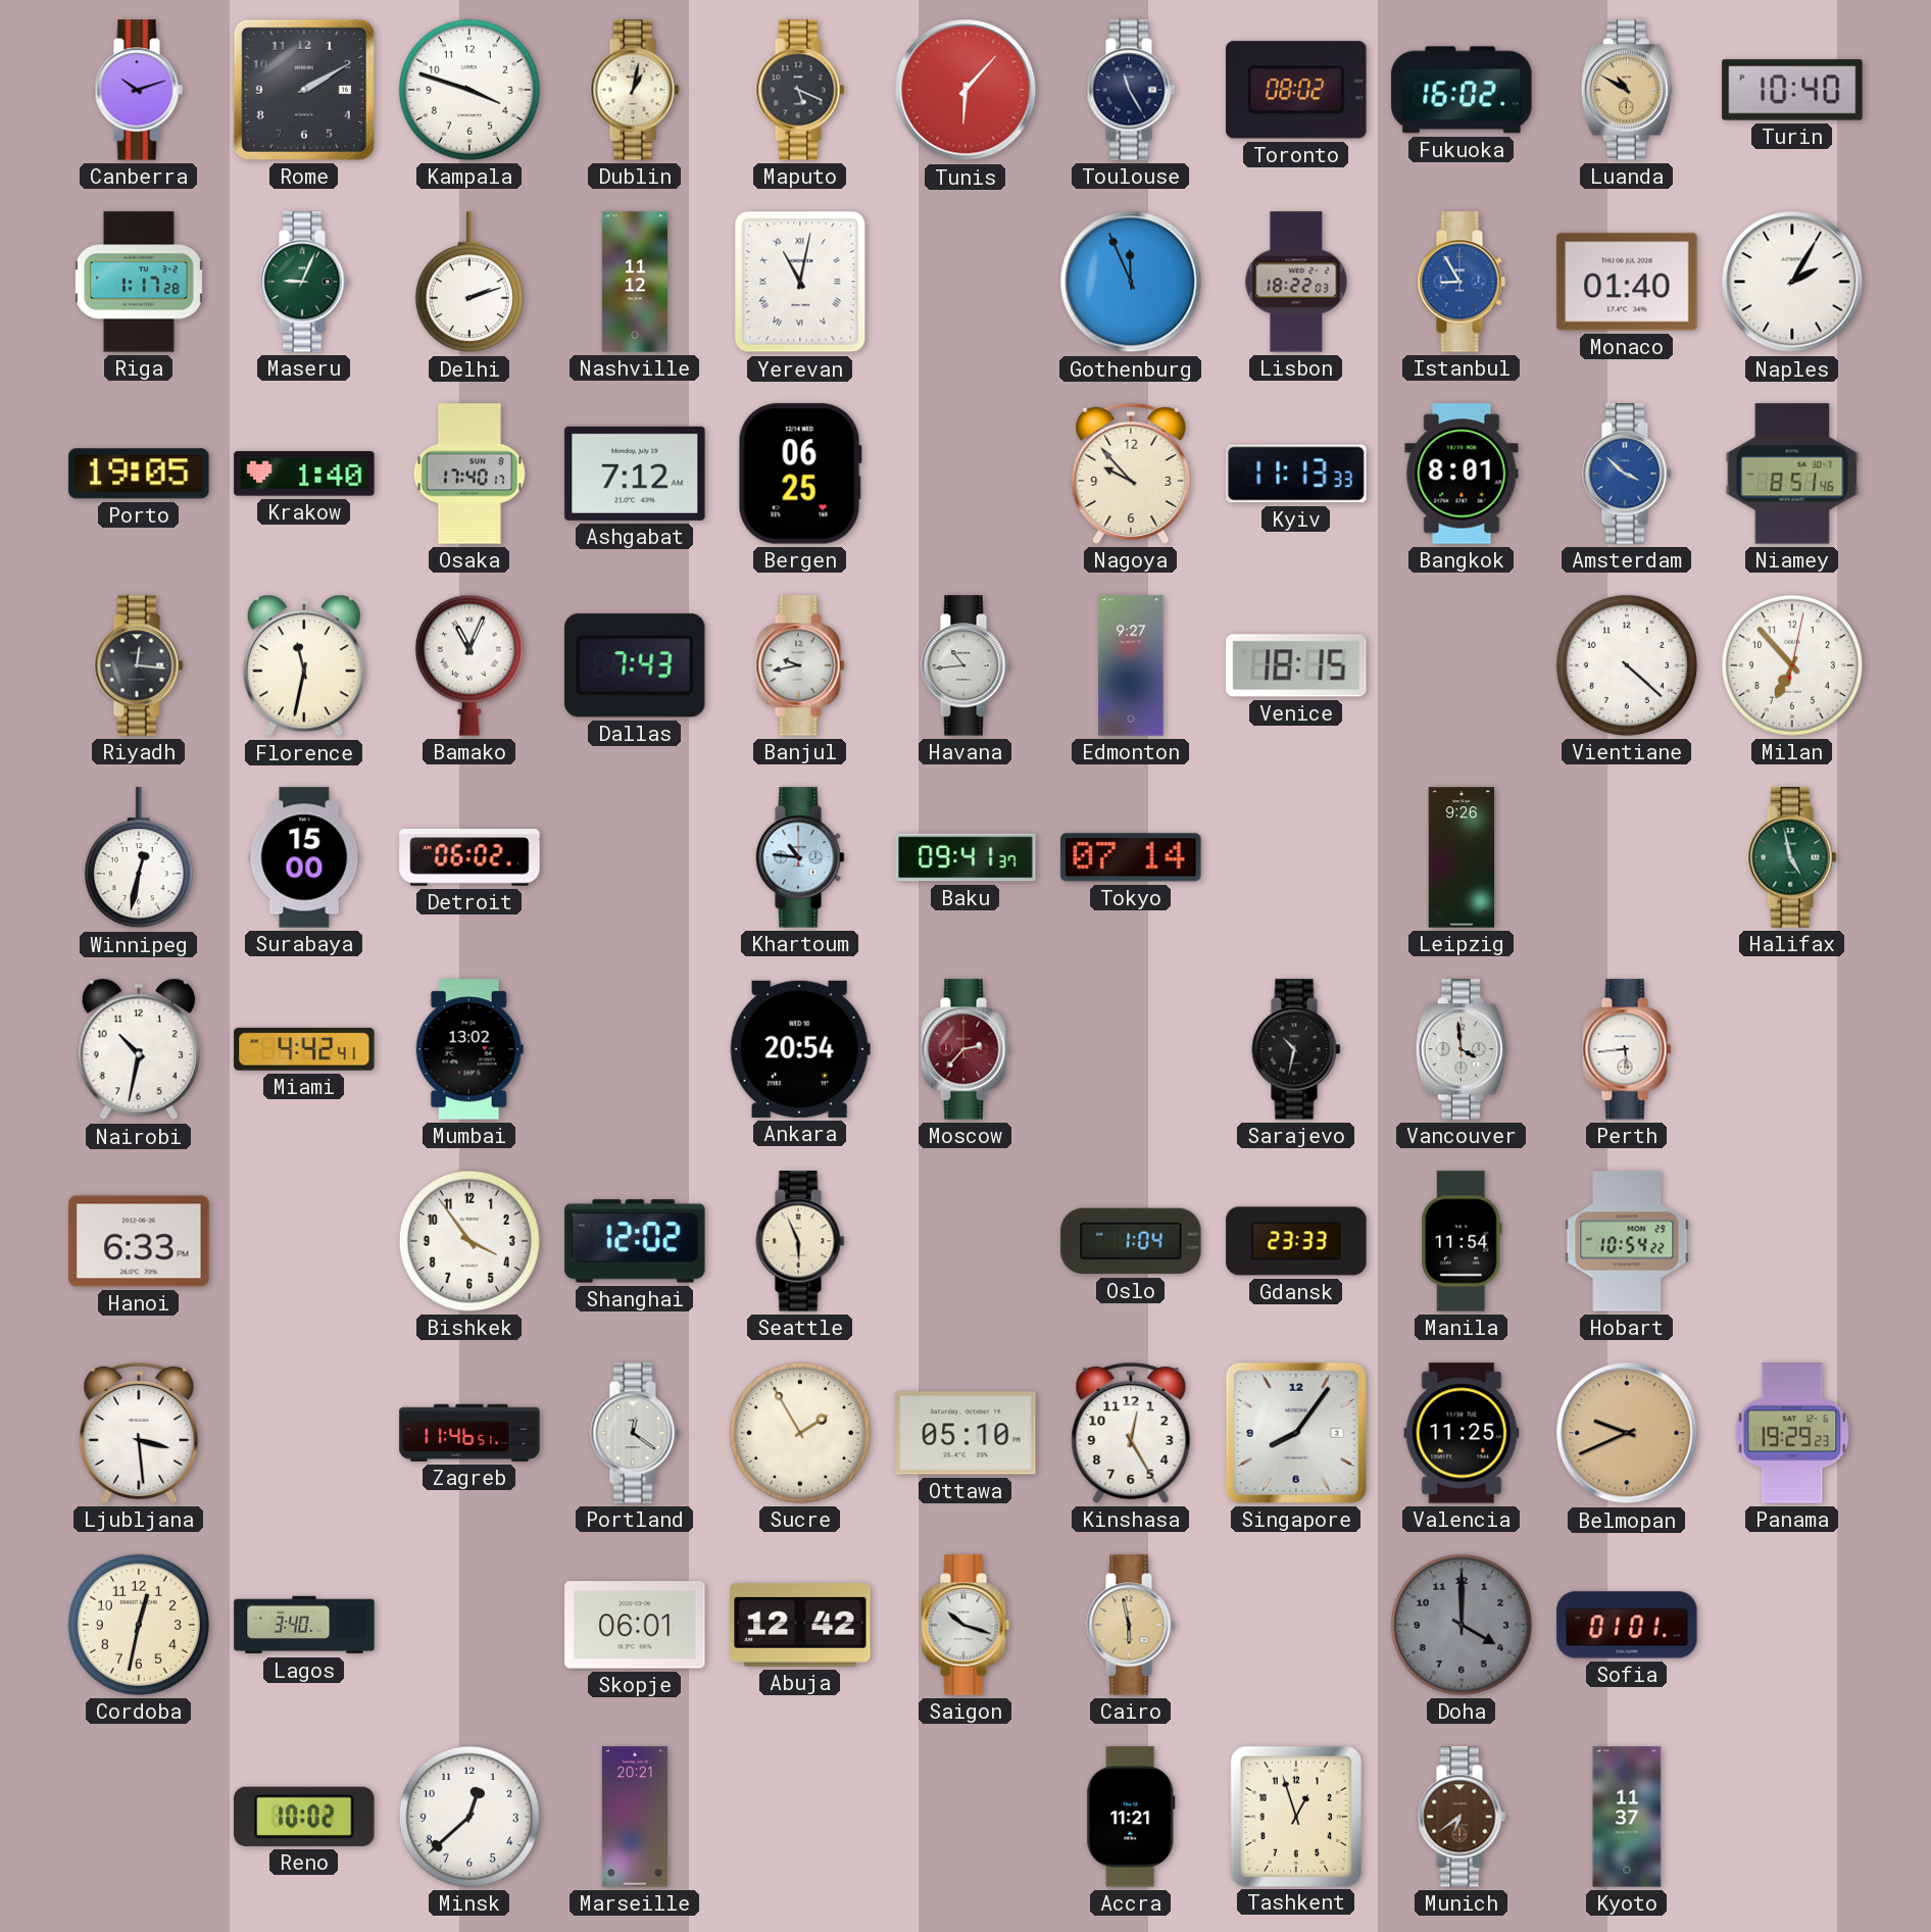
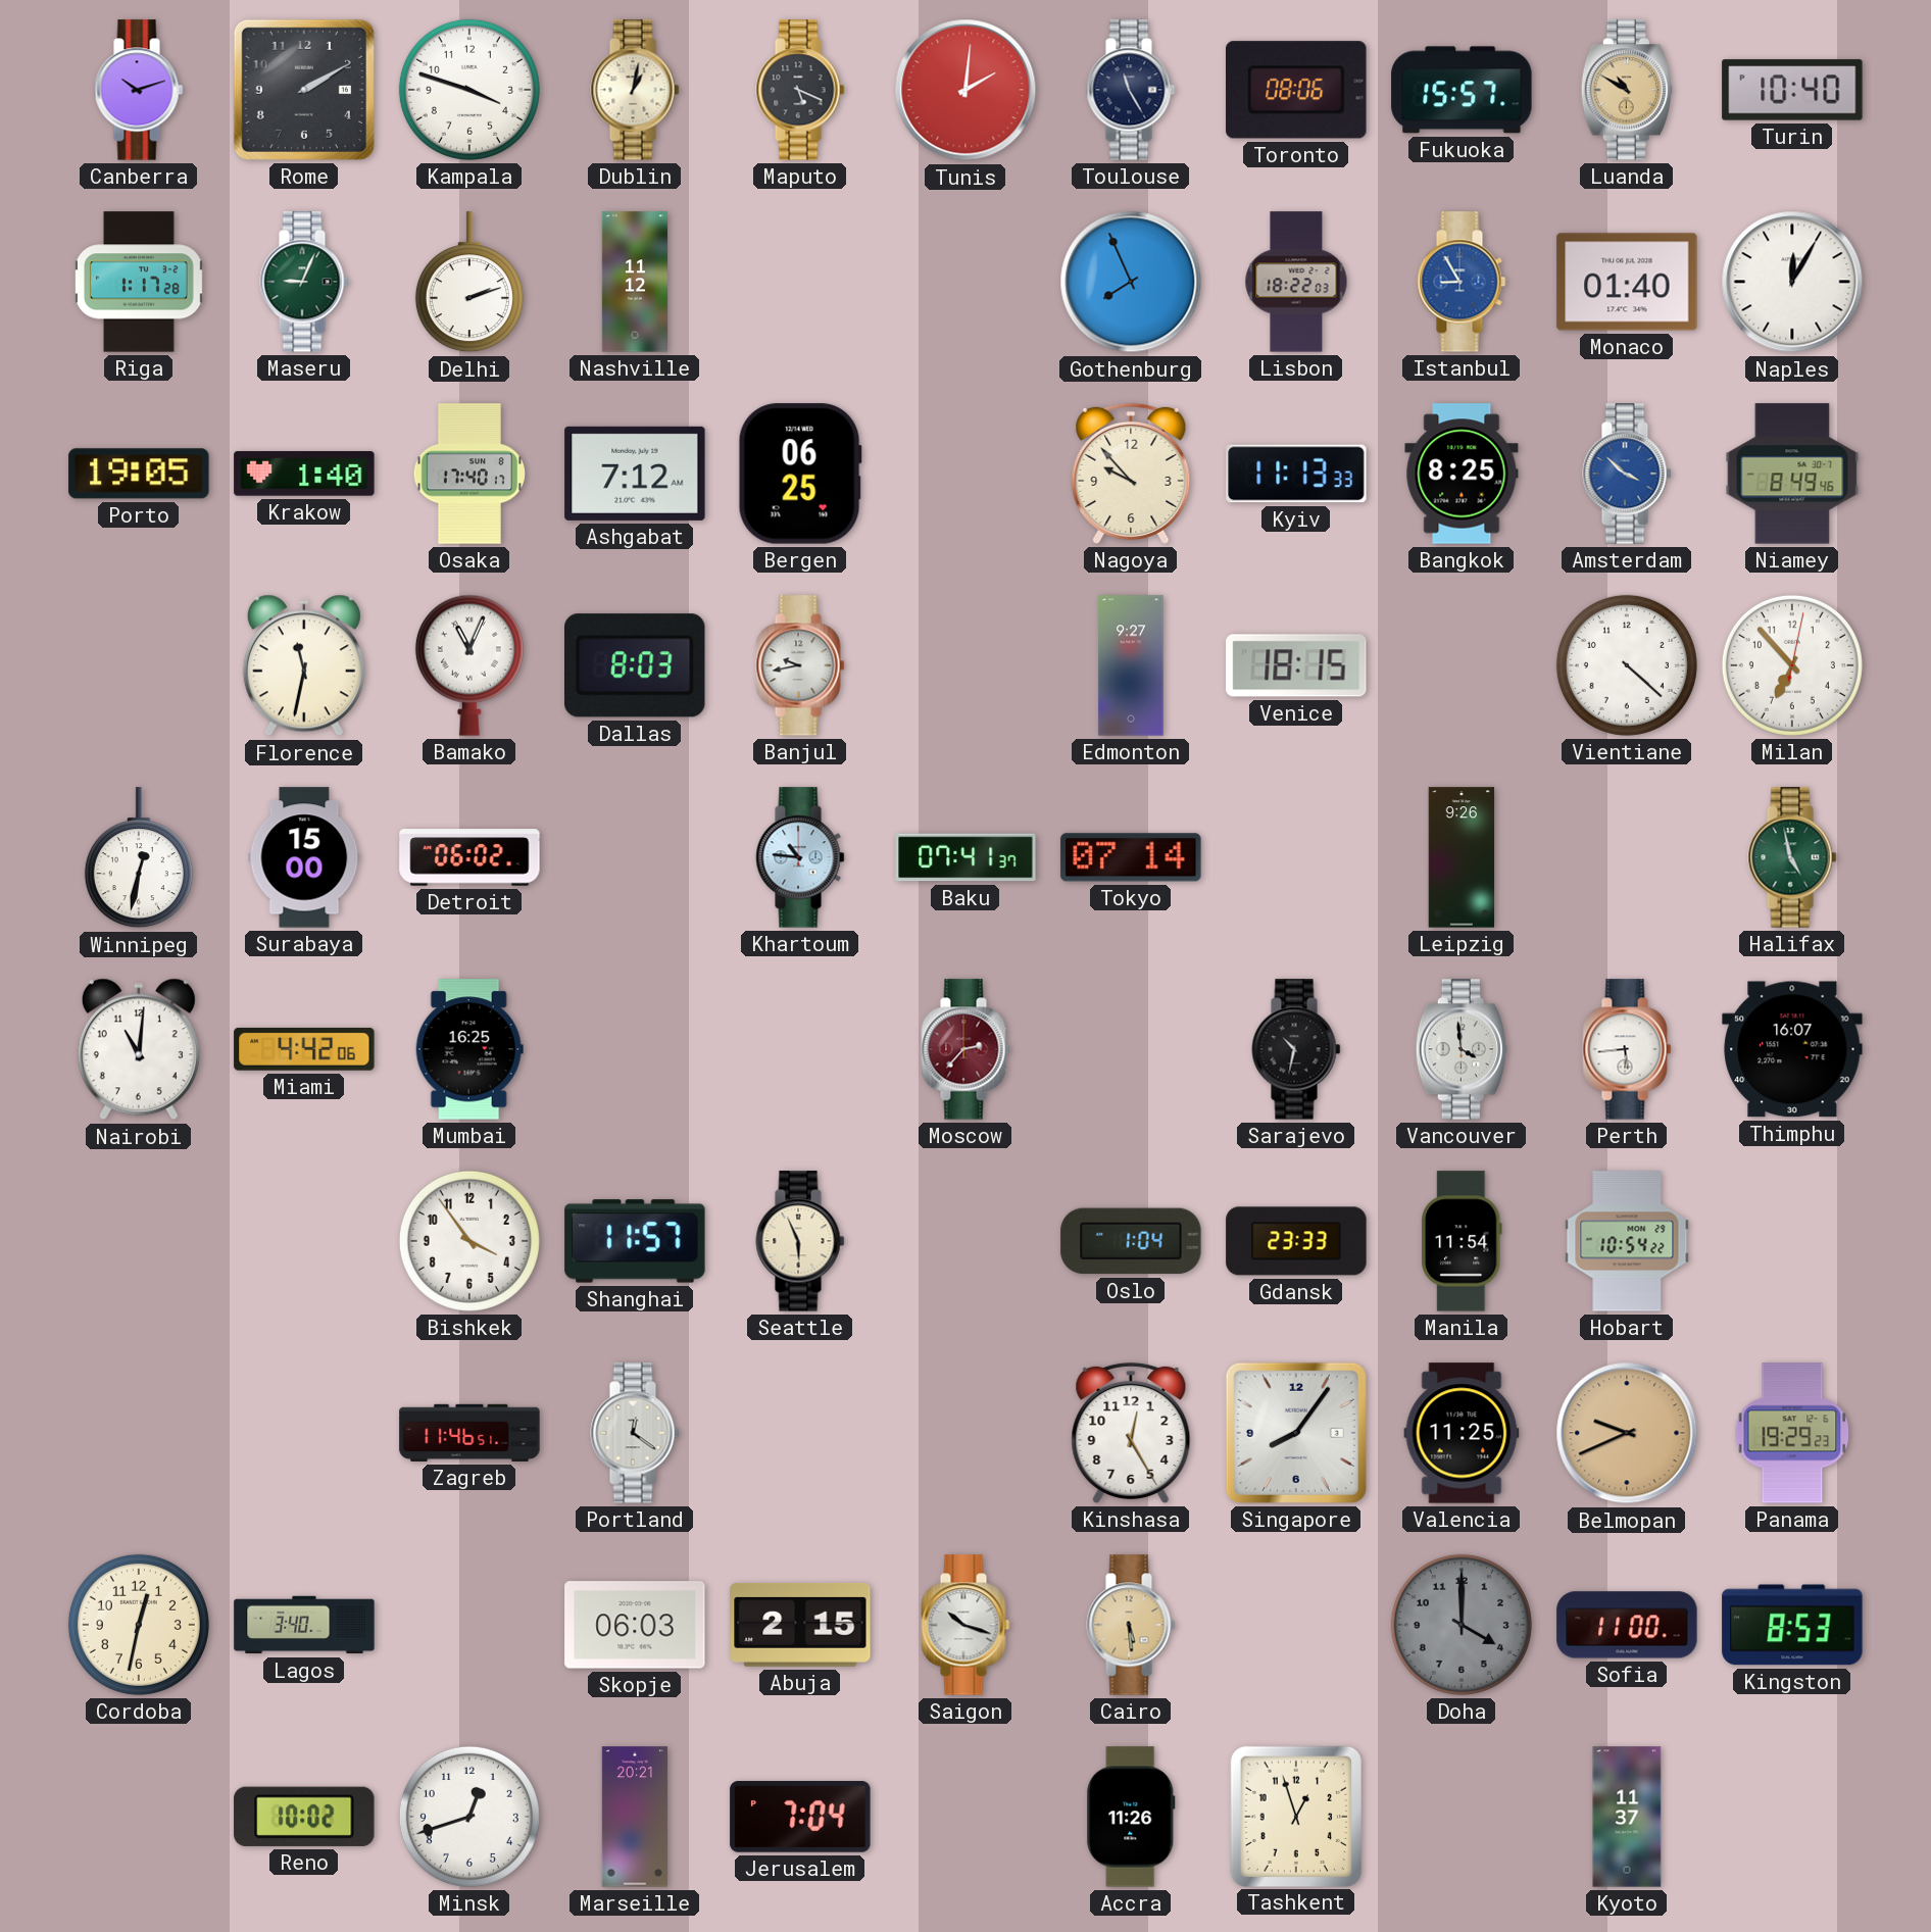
Tunis: 6:07 -> 2:01
Toronto: 08:02 -> 08:06
Fukuoka: 16:02 -> 15:57
Yerevan: 11:02 -> none
Gothenburg: 11:56 -> 7:56
Naples: 2:05 -> 12:05
Bangkok: 8:01 -> 8:25
Niamey: 8:51 -> 8:49
Riyadh: 12:16 -> none
Dallas: 7:43 -> 8:03
Havana: 10:44 -> none
Baku: 09:41 -> 07:41
Nairobi: 10:32 -> 11:01
Miami: 4:42:41 -> 4:42:06
Mumbai: 13:02 -> 16:25
Ankara: 20:54 -> none
Thimphu: none -> 16:07
Hanoi: 6:33 -> none
Shanghai: 12:02 -> 11:57
Ljubljana: 3:29 -> none
Sucre: 1:55 -> none
Ottawa: 05:10 -> none
Skopje: 06:01 -> 06:03
Abuja: 12:42 -> 2:15
Cairo: 5:58 -> 5:29
Sofia: 01:01 -> 11:00
Kingston: none -> 8:53
Minsk: 12:38 -> 12:42
Jerusalem: none -> 7:04
Accra: 11:21 -> 11:26
Munich: 6:39 -> none
